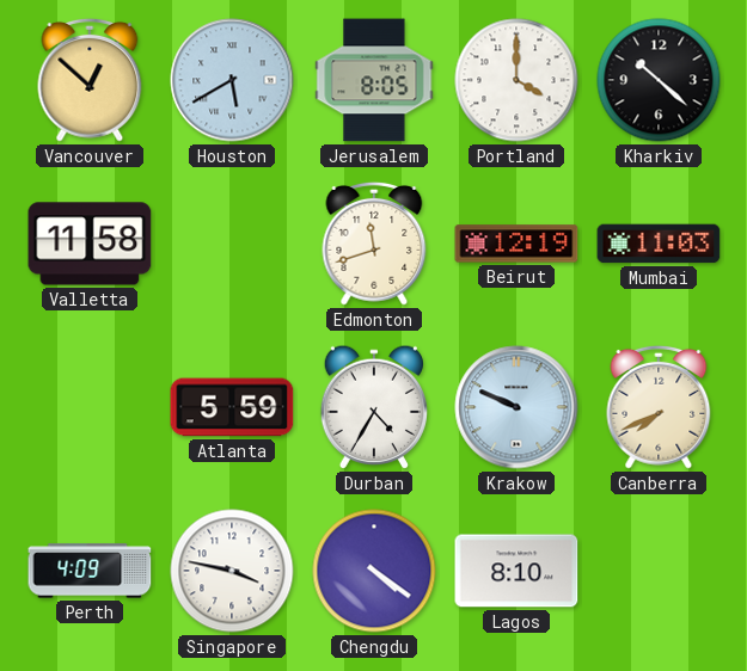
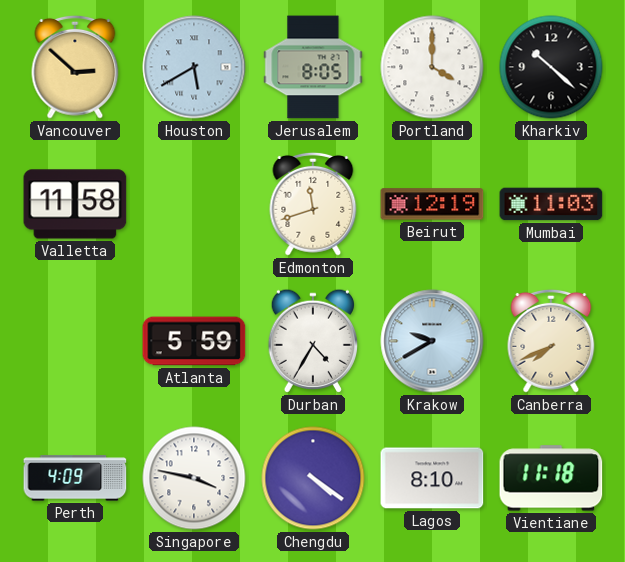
Vancouver: 12:52 -> 2:52
Krakow: 9:49 -> 9:40
Vientiane: none -> 11:18
